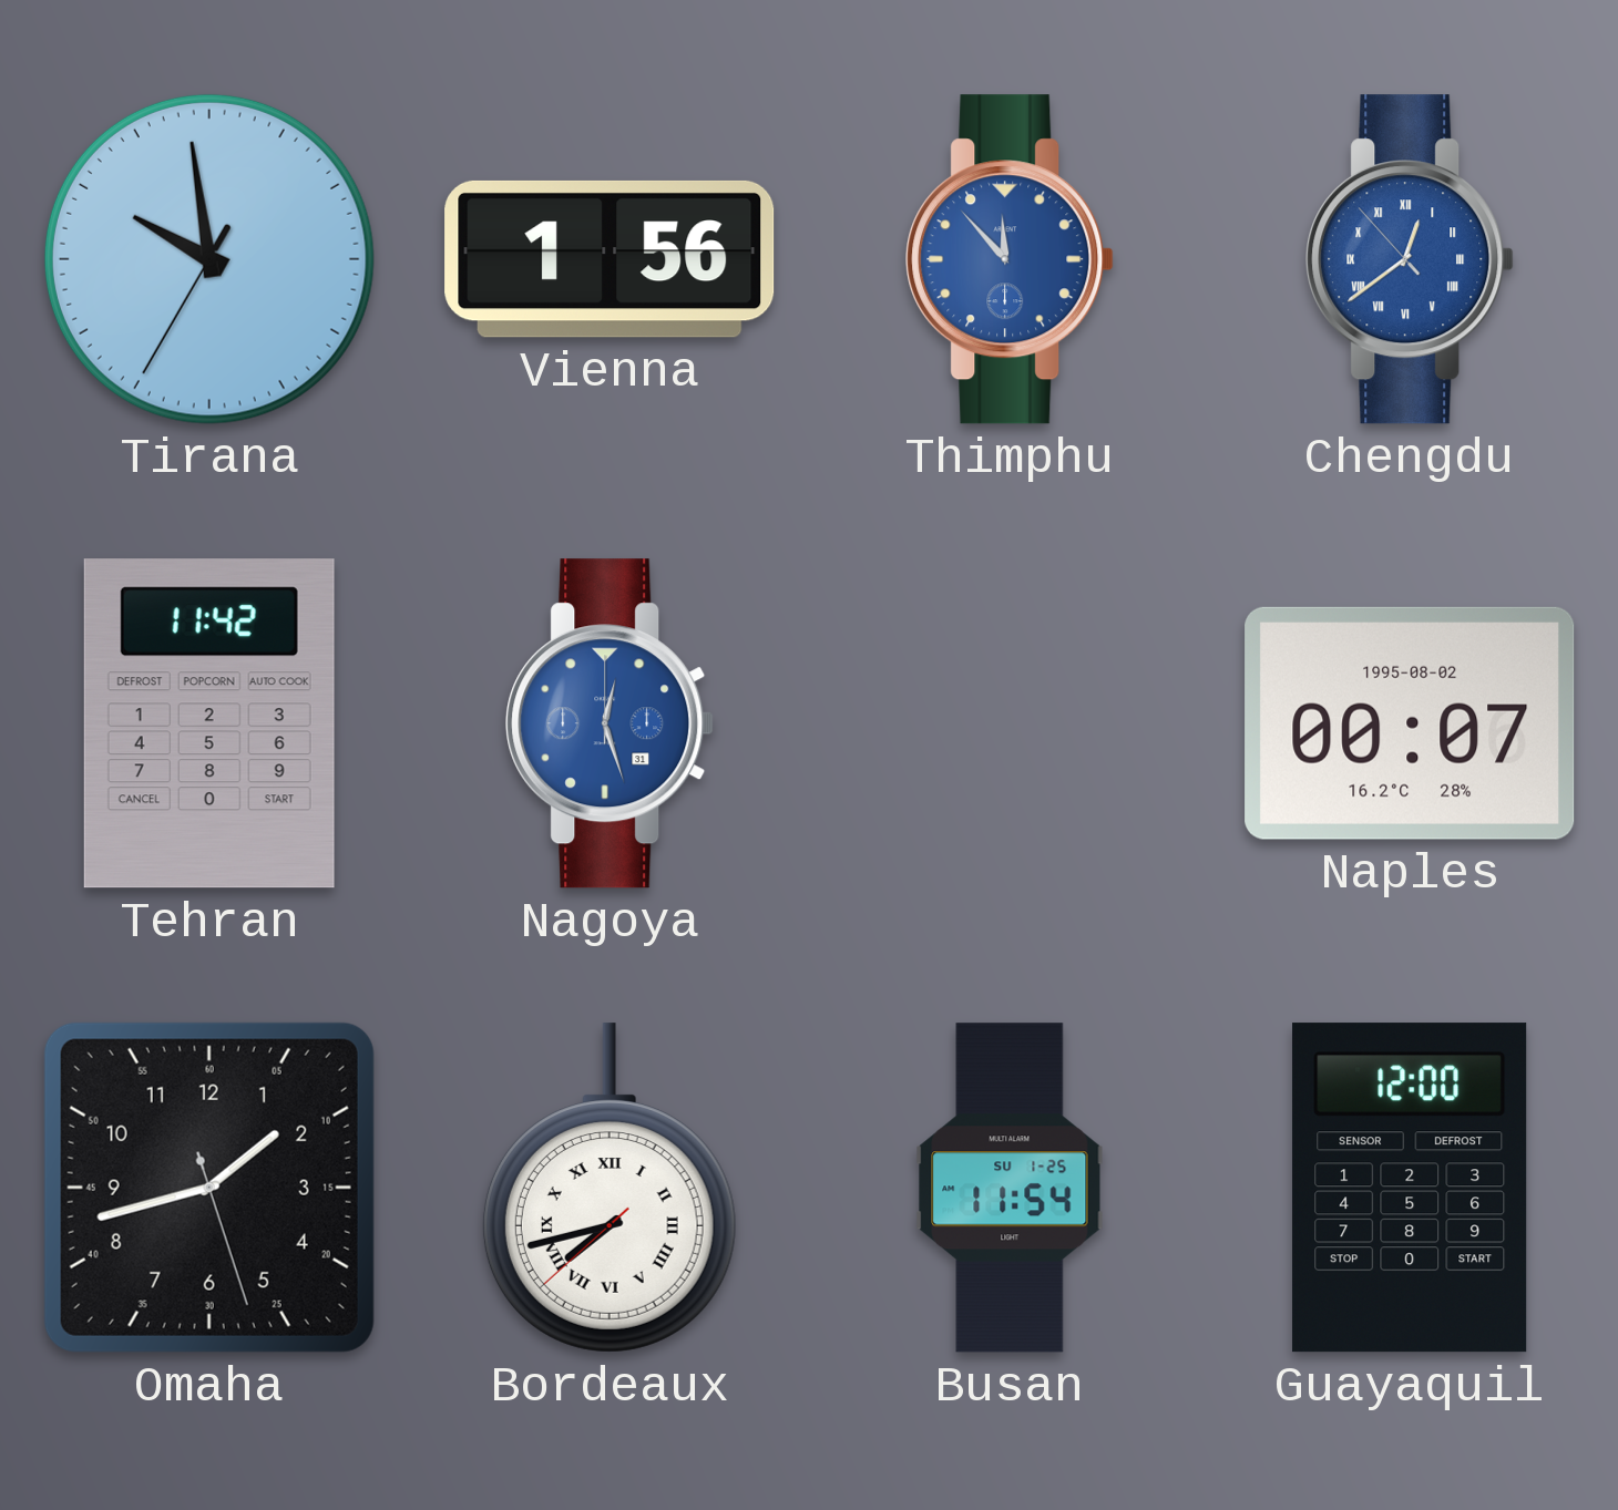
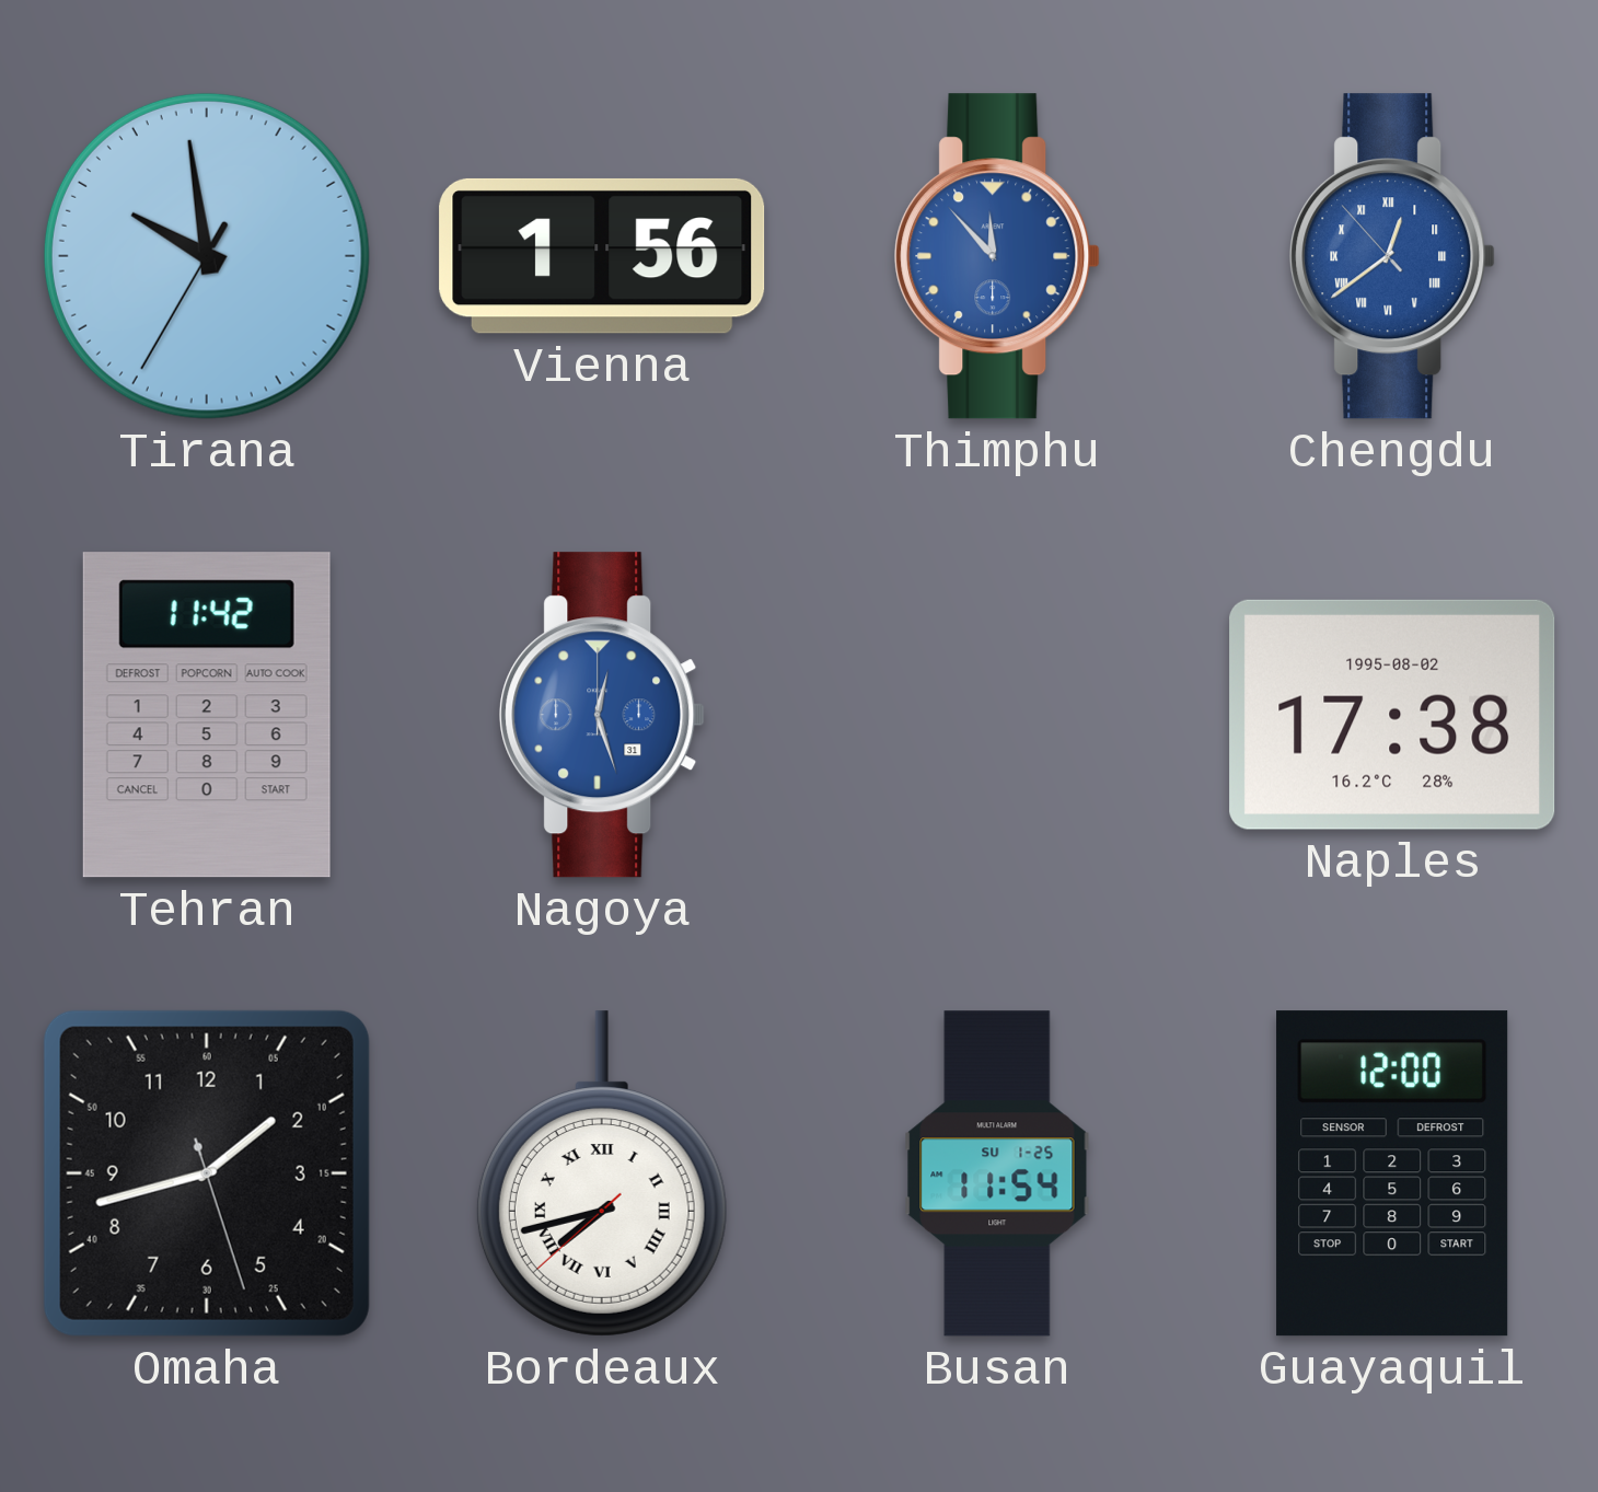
Naples: 00:07 -> 17:38
